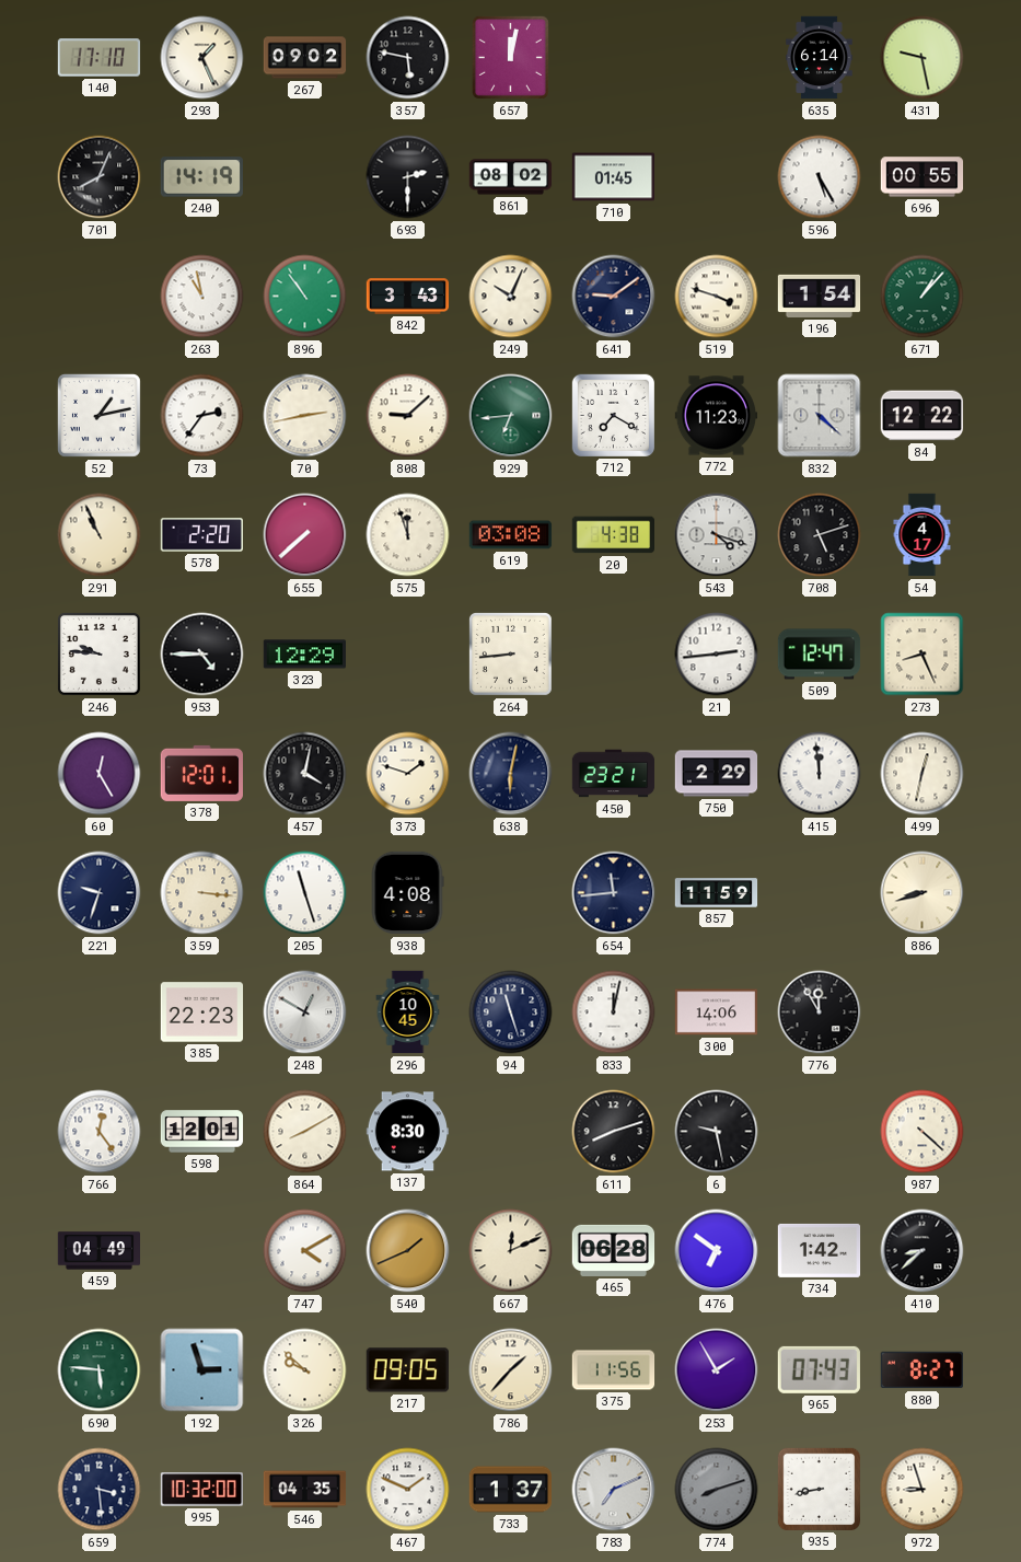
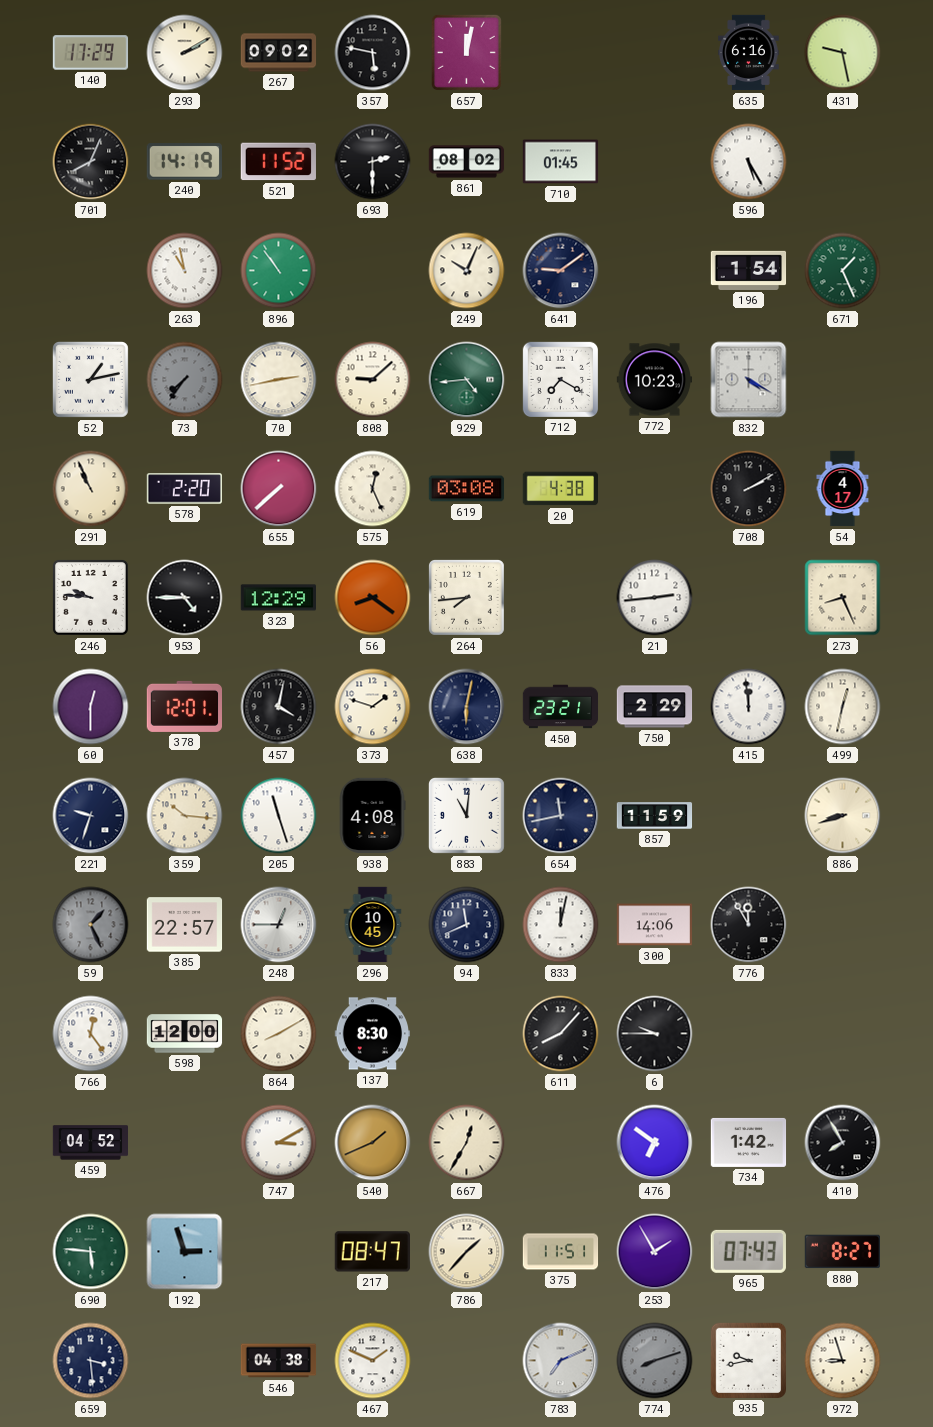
140: 17:10 -> 17:29
293: 1:26 -> 2:10
635: 6:14 -> 6:16
521: none -> 11:52
696: 00:55 -> none
842: 3:43 -> none
519: 3:48 -> none
671: 1:07 -> 1:26
73: 2:36 -> 7:36
73 dial: white -> grey
929: 6:44 -> 4:44
772: 11:23 -> 10:23
832: 4:22 -> 4:20
84: 12:22 -> none
575: 11:57 -> 12:26
543: 4:18 -> none
708: 5:12 -> 2:10
56: none -> 8:21
264: 8:44 -> 7:44
509: 12:47 -> none
60: 12:25 -> 12:30
359: 3:16 -> 10:16
883: none -> 11:01
654: 11:44 -> 11:43
59: none -> 1:26
385: 22:23 -> 22:57
248: 12:50 -> 12:45
94: 11:27 -> 11:41
598: 12:01 -> 12:00
611: 8:12 -> 8:07
6: 9:28 -> 9:45
987: 4:22 -> none
459: 04:49 -> 04:52
747: 4:10 -> 3:10
667: 12:11 -> 12:35
465: 06:28 -> none
410: 8:38 -> 7:55
326: 9:52 -> none
217: 09:05 -> 08:47
375: 11:56 -> 11:51
995: 10:32 -> none
546: 04:35 -> 04:38
733: 1:37 -> none
935: 8:43 -> 9:43
